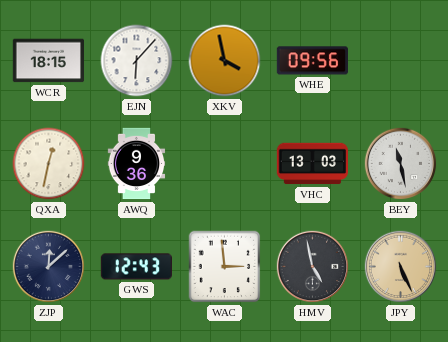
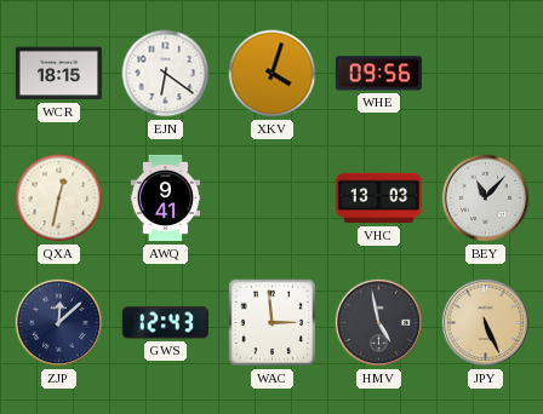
EJN: 6:07 -> 6:21
XKV: 3:58 -> 4:03
AWQ: 9:36 -> 9:41
BEY: 11:28 -> 11:07
